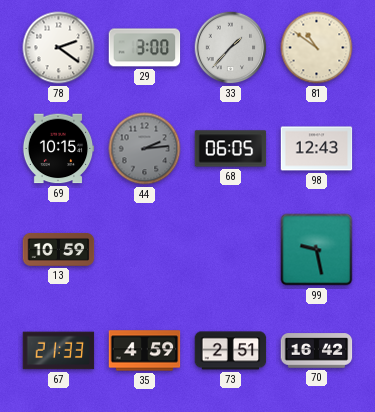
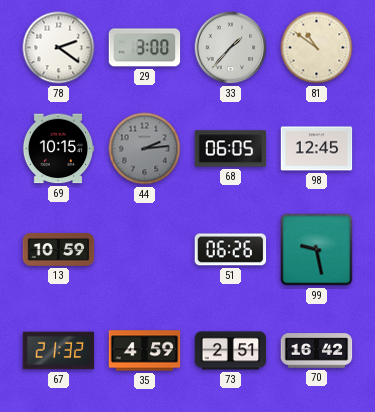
98: 12:43 -> 12:45
51: none -> 06:26
67: 21:33 -> 21:32
